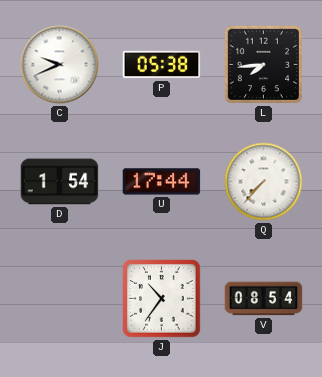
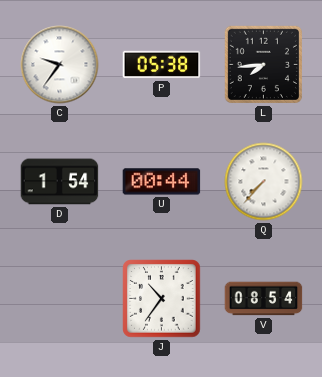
C: 9:41 -> 9:36
U: 17:44 -> 00:44
